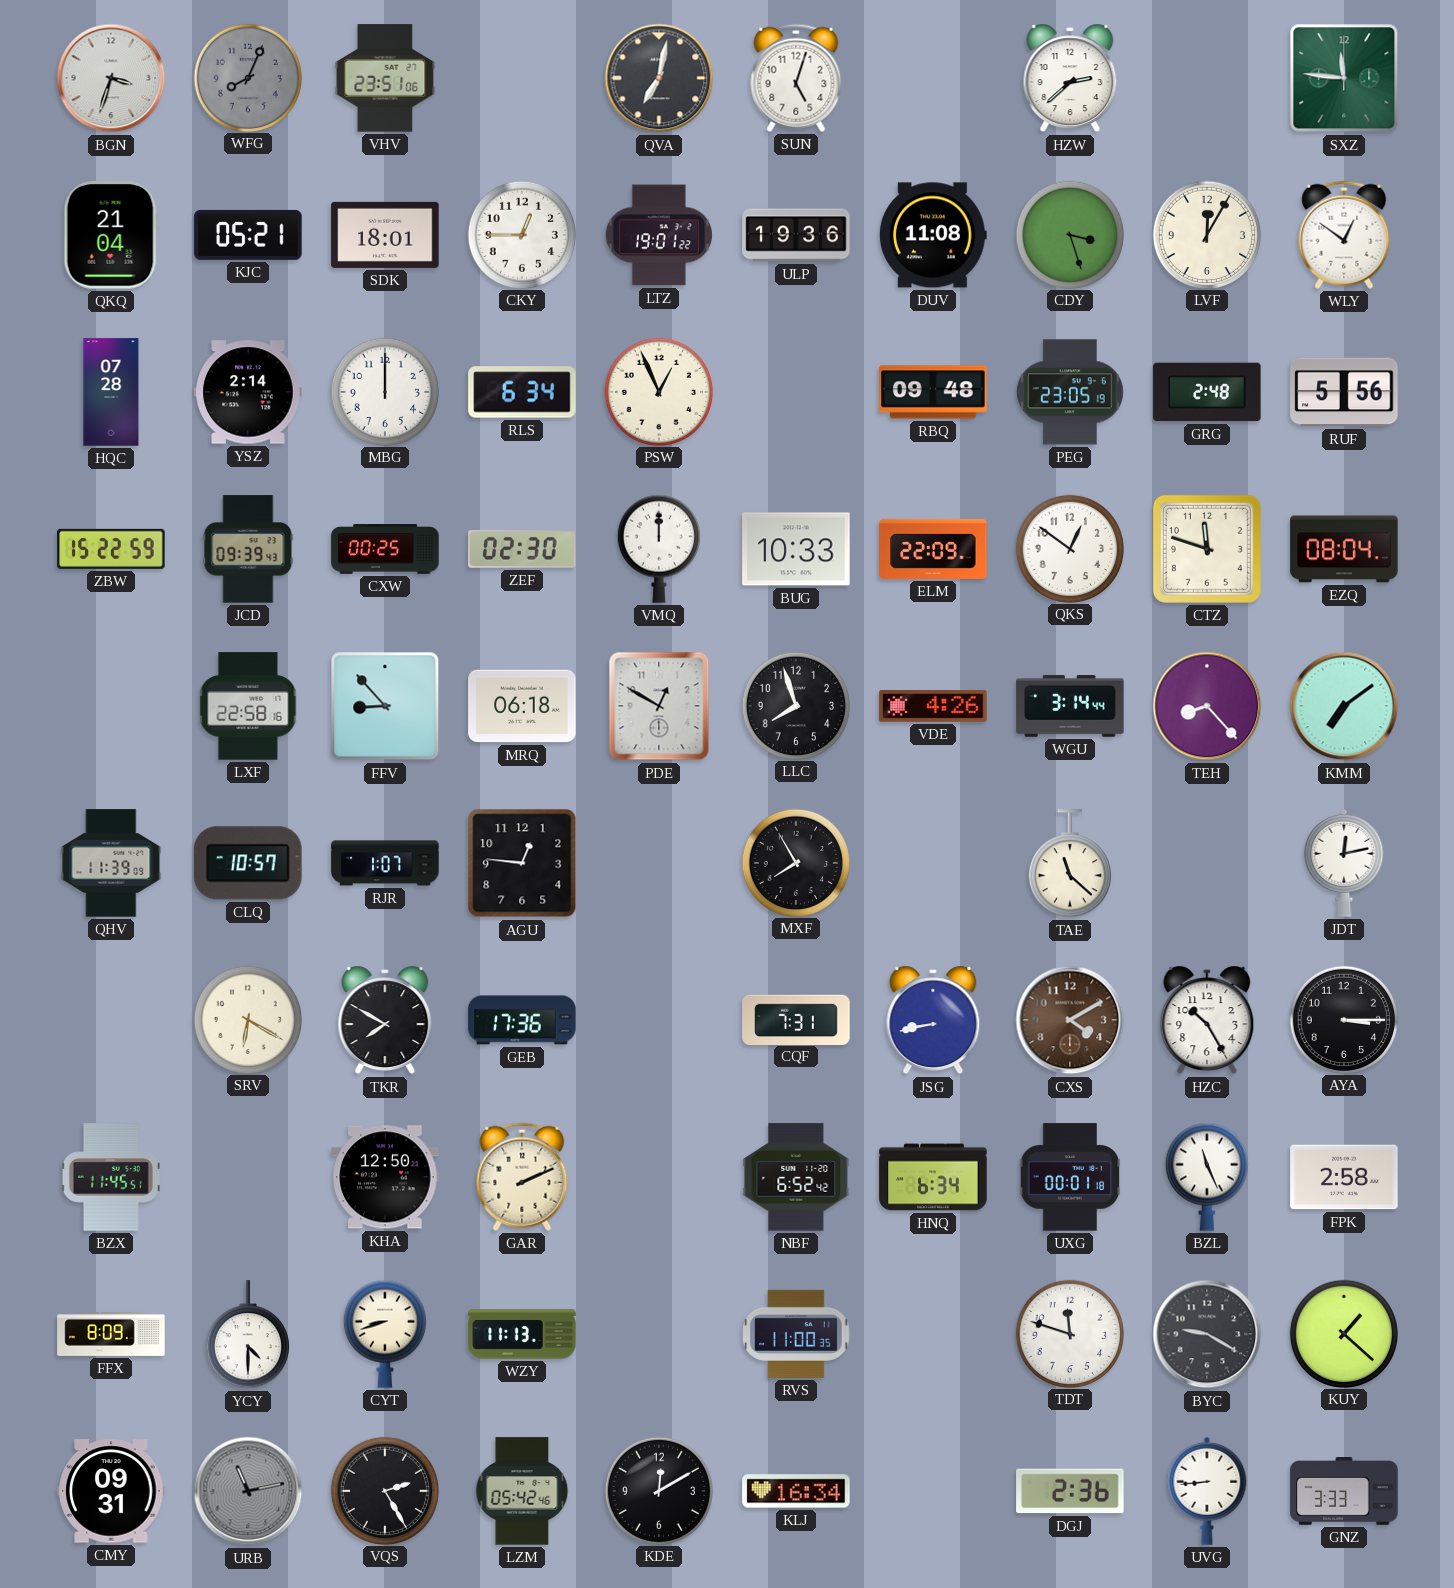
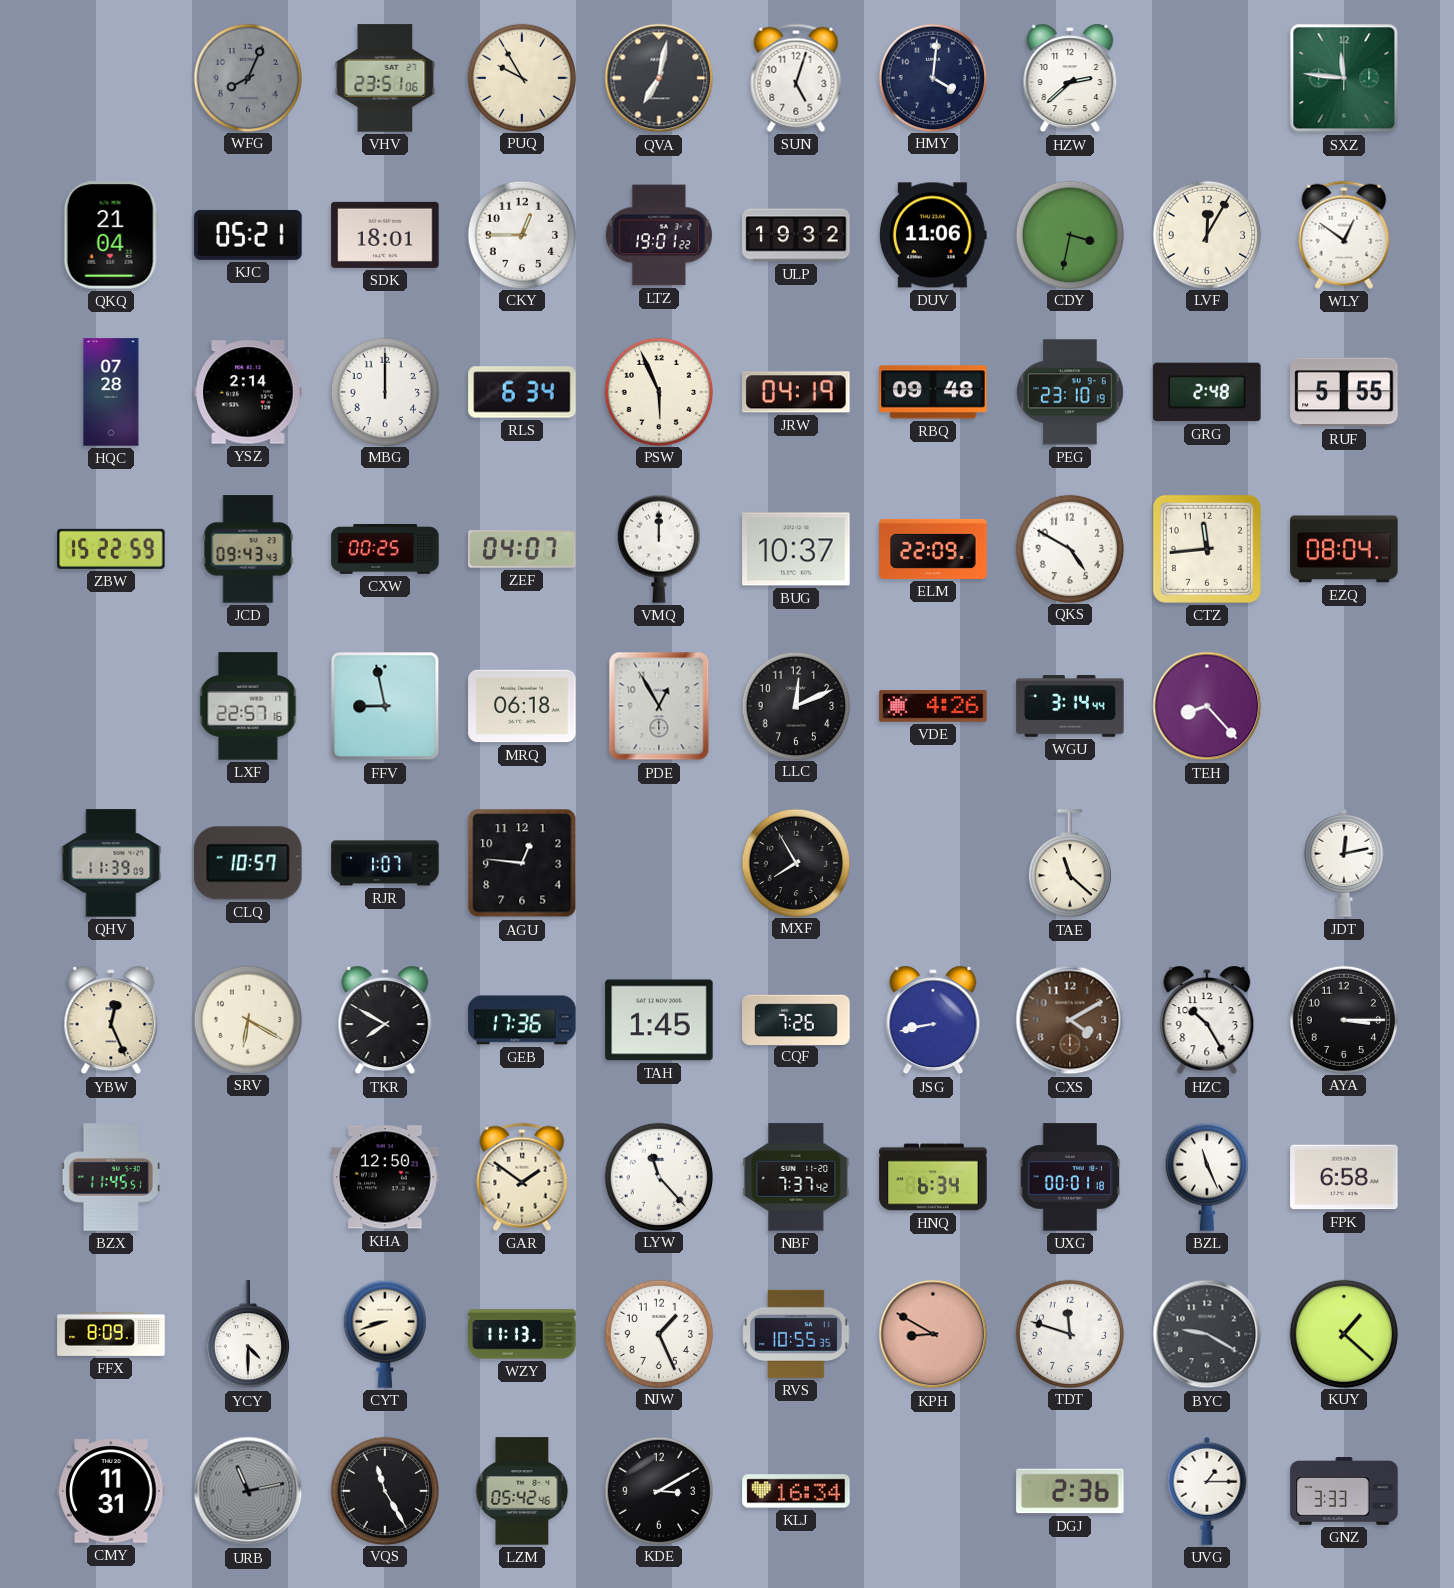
BGN: 3:33 -> none
PUQ: none -> 9:55
HMY: none -> 4:01
ULP: 19:36 -> 19:32
DUV: 11:08 -> 11:06
CDY: 3:27 -> 3:32
PSW: 12:56 -> 5:56
JRW: none -> 04:19
PEG: 23:05 -> 23:10
RUF: 5:56 -> 5:55
JCD: 09:39 -> 09:43
ZEF: 02:30 -> 04:07
BUG: 10:33 -> 10:37
QKS: 12:51 -> 4:50
CTZ: 11:48 -> 11:44
LXF: 22:58 -> 22:57
FFV: 8:53 -> 8:58
PDE: 12:50 -> 12:55
LLC: 7:57 -> 12:11
KMM: 7:09 -> none
YBW: none -> 12:26
TAH: none -> 1:45
CQF: 7:31 -> 7:26
GAR: 2:11 -> 1:51
LYW: none -> 11:23
NBF: 6:52 -> 7:37
FPK: 2:58 -> 6:58
NJW: none -> 1:26
RVS: 11:00 -> 10:55
KPH: none -> 8:50
CMY: 09:31 -> 11:31
VQS: 2:25 -> 11:25
KDE: 12:10 -> 3:10
UVG: 8:44 -> 1:15
